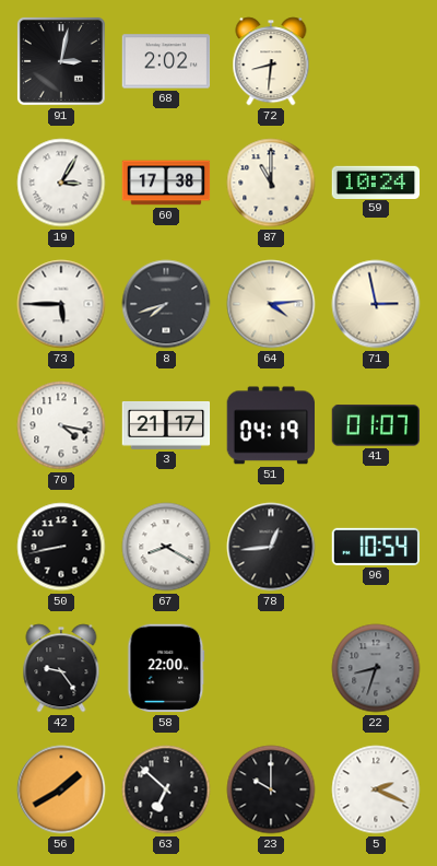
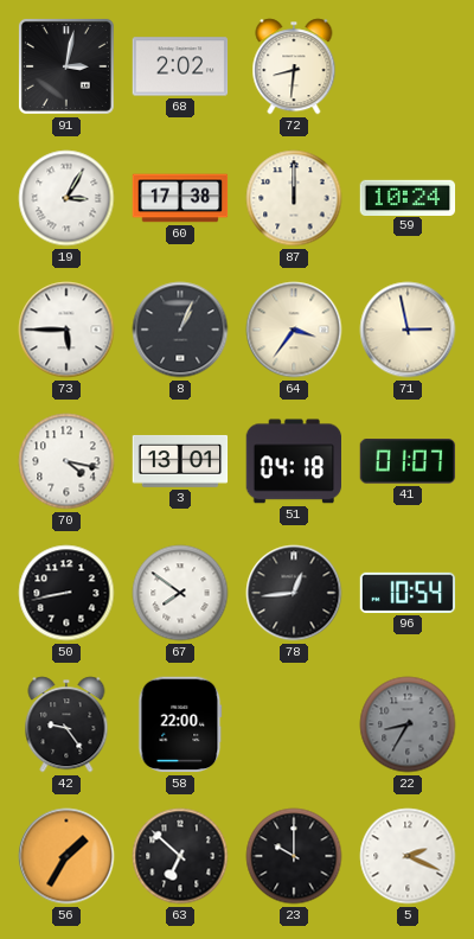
87: 11:00 -> 12:00
8: 7:42 -> 1:04
64: 4:14 -> 3:36
3: 21:17 -> 13:01
51: 04:19 -> 04:18
67: 8:20 -> 7:51
22: 8:33 -> 8:35
56: 1:40 -> 1:35
